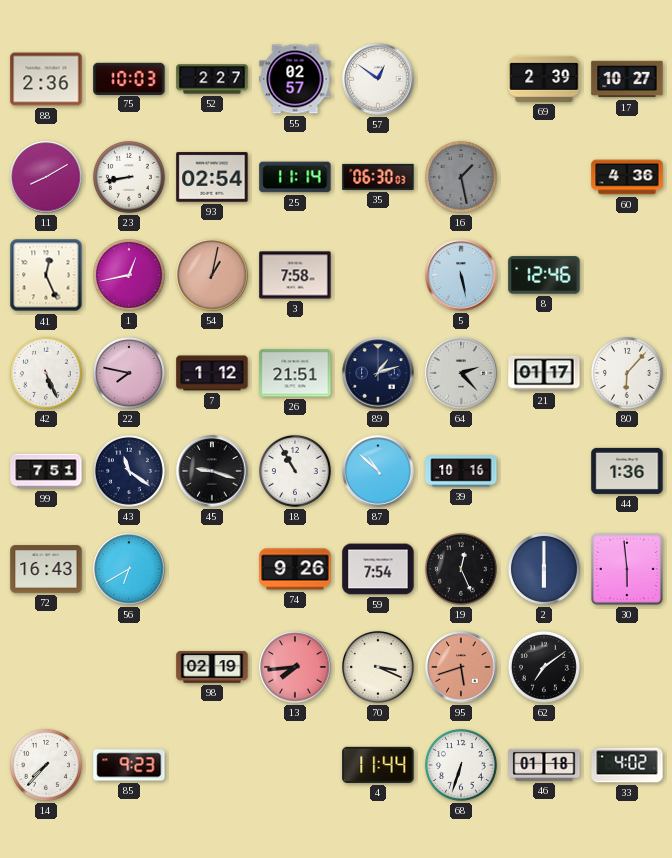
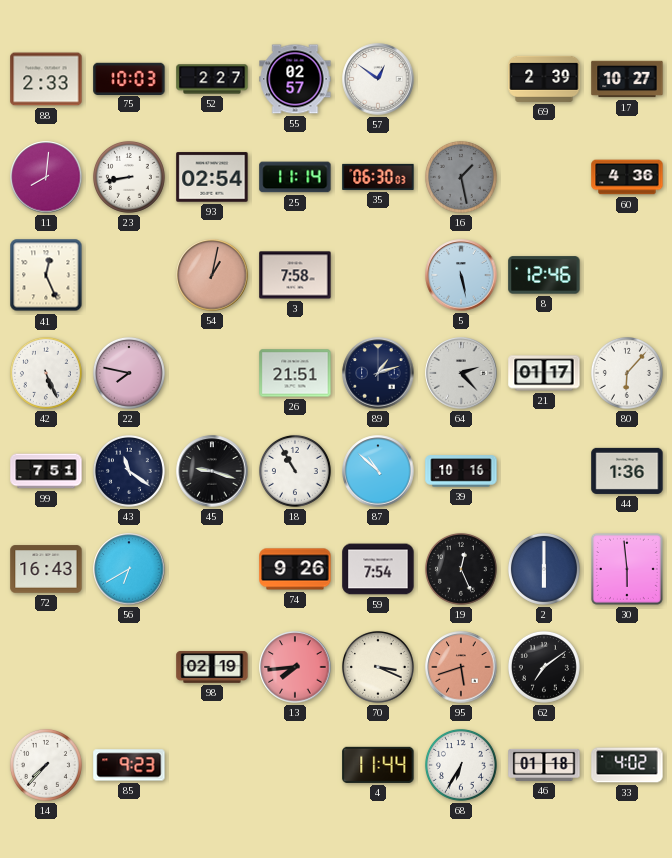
88: 2:36 -> 2:33
11: 8:10 -> 8:01
1: 12:43 -> none
7: 1:12 -> none
68: 6:33 -> 6:35
